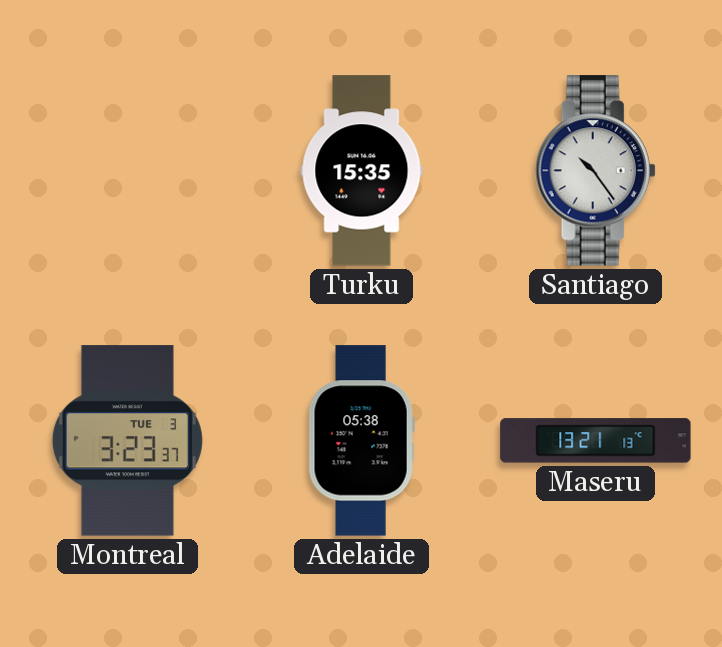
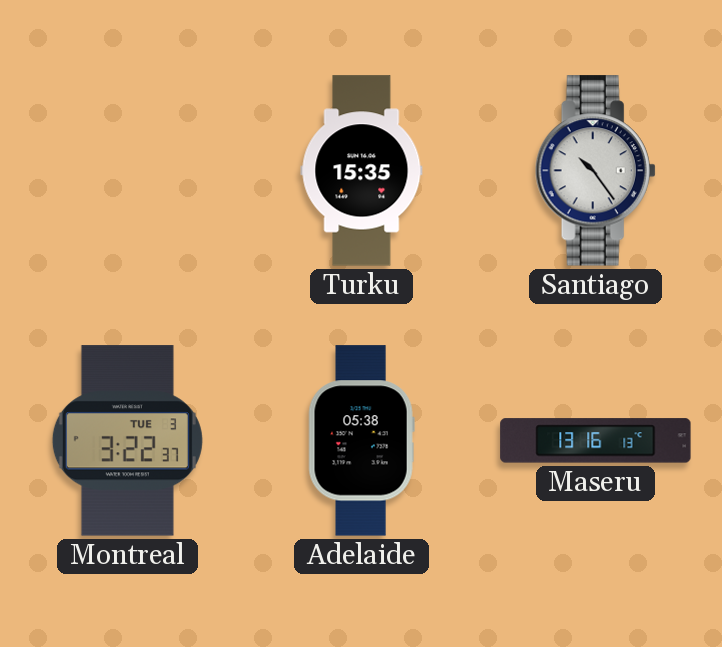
Montreal: 3:23 -> 3:22
Maseru: 13:21 -> 13:16
